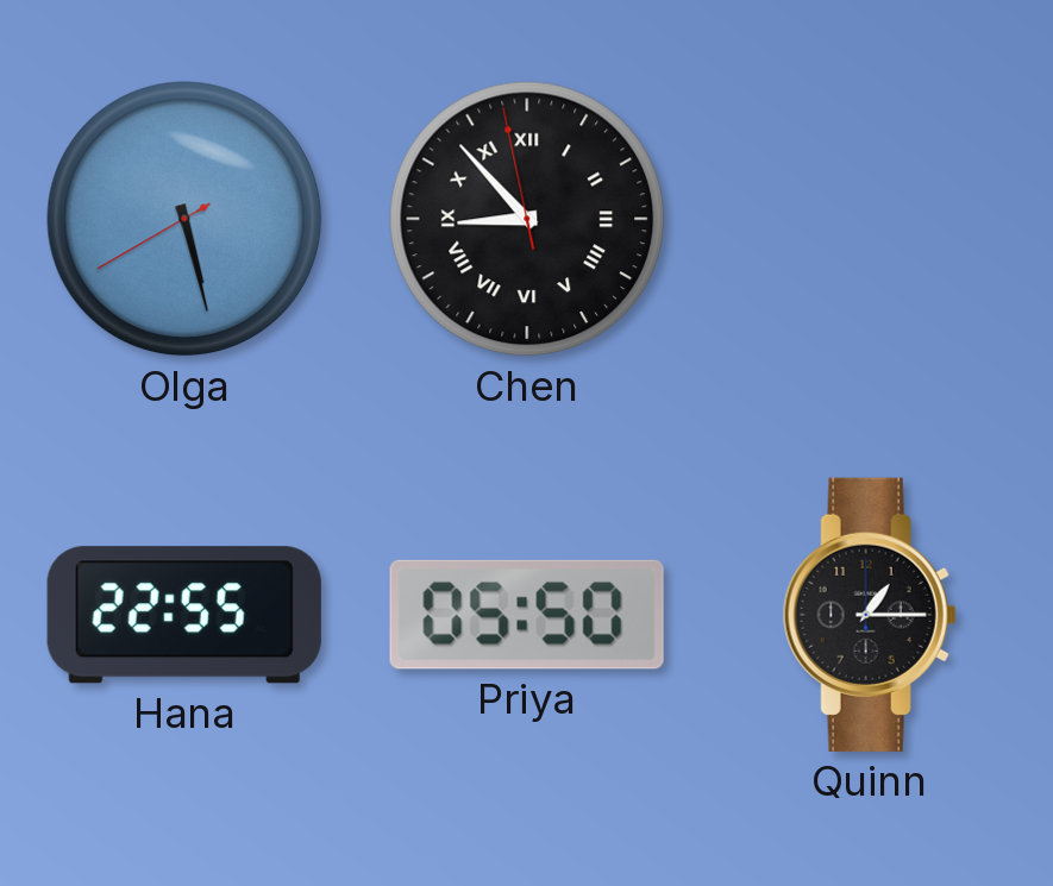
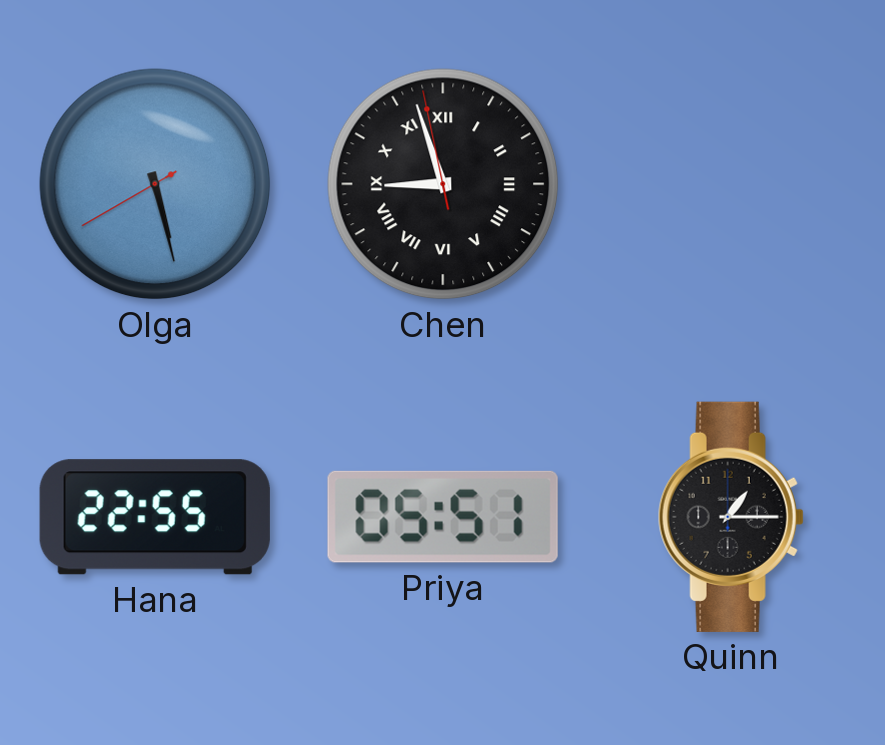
Chen: 8:52 -> 8:56
Priya: 05:50 -> 05:51
